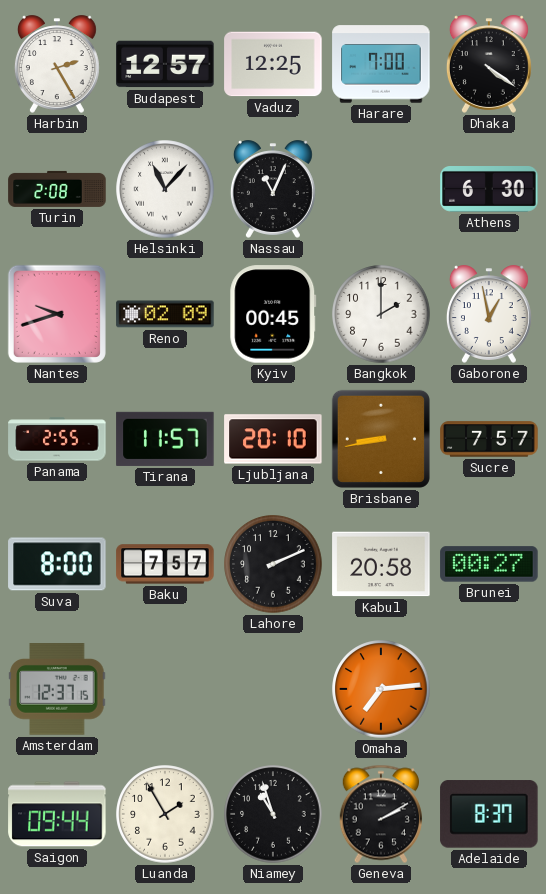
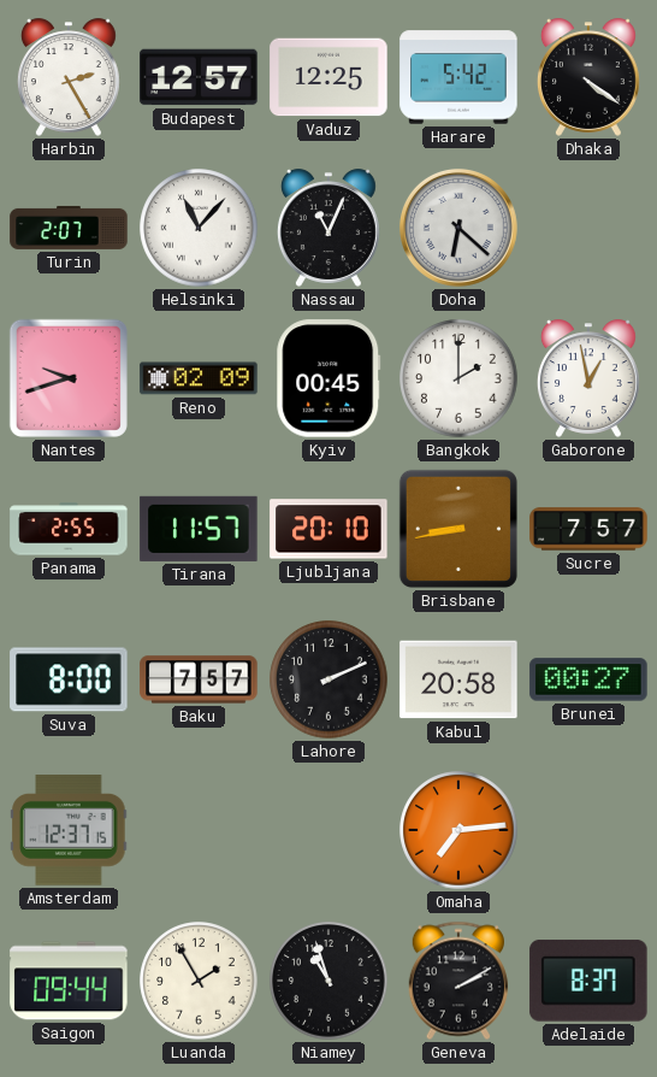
Harare: 7:00 -> 5:42
Turin: 2:08 -> 2:07
Doha: none -> 6:22
Athens: 6:30 -> none
